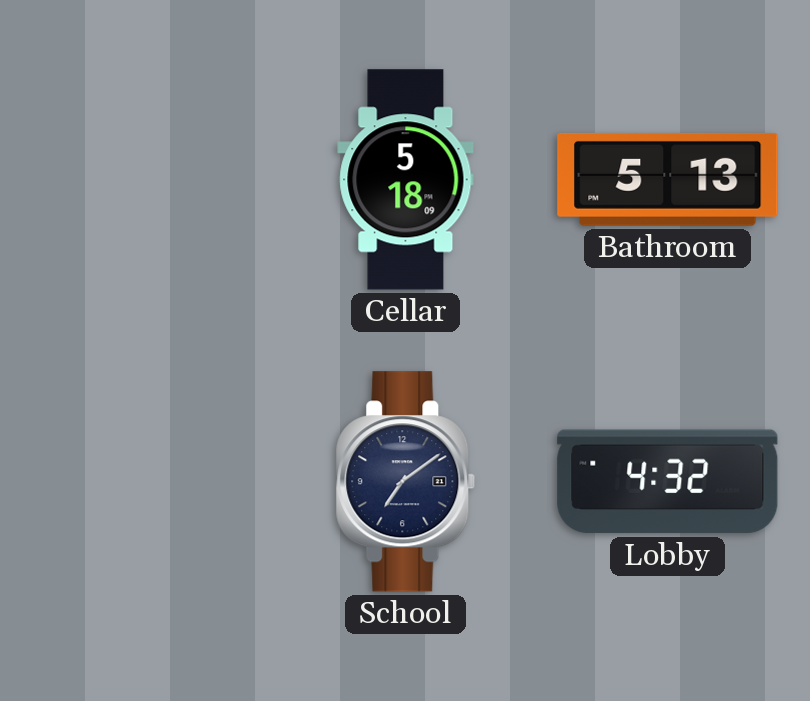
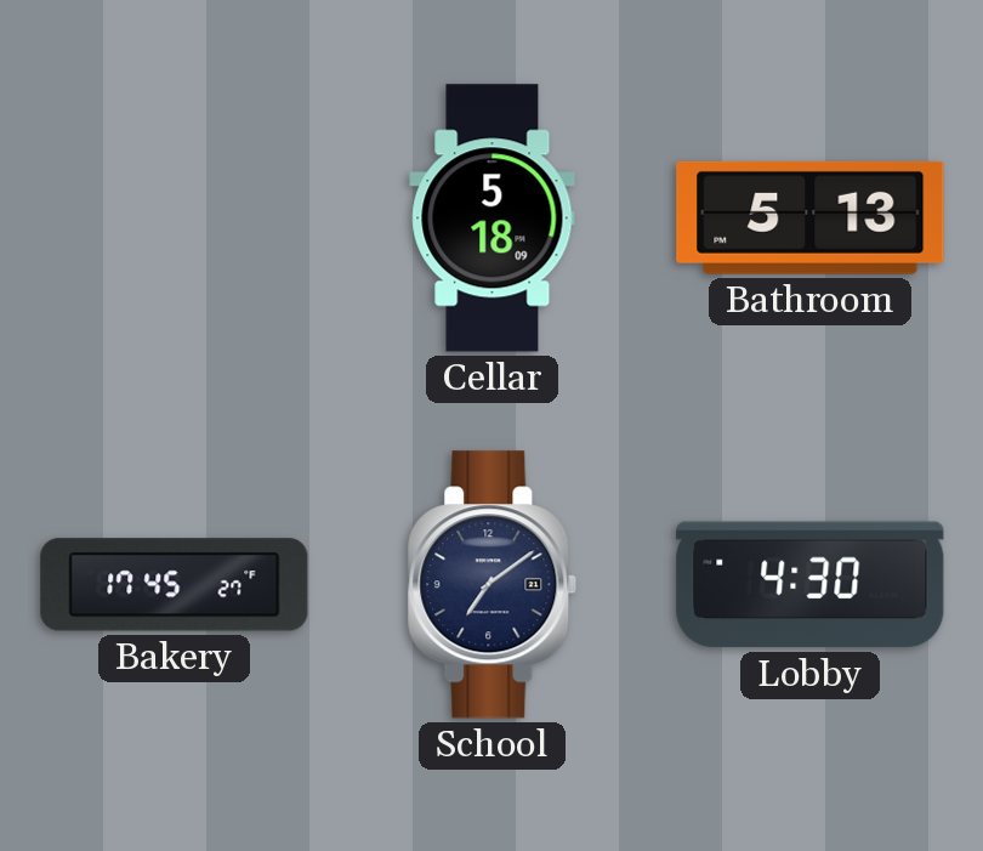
Bakery: none -> 17:45
Lobby: 4:32 -> 4:30
